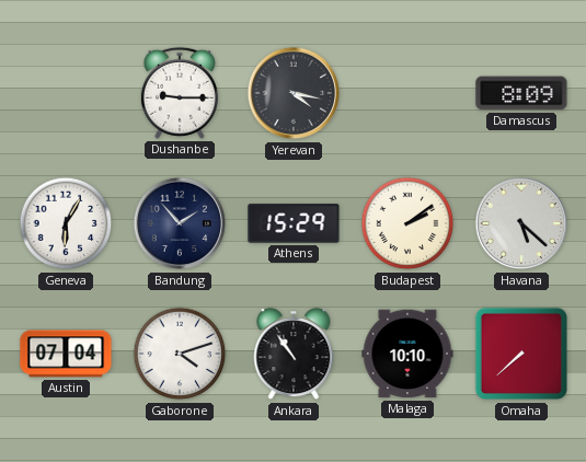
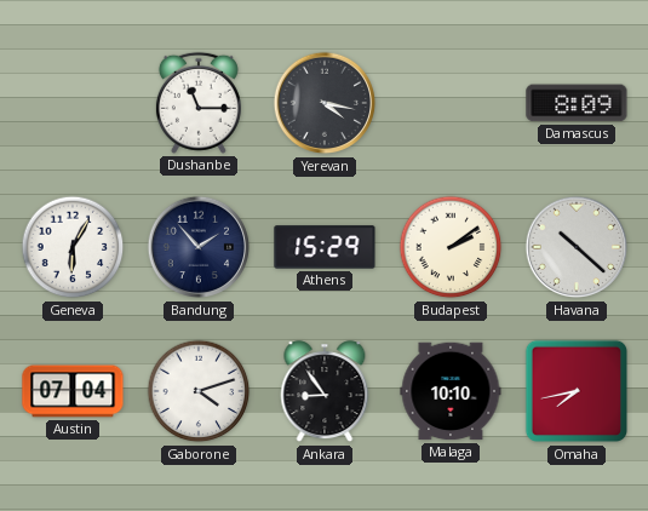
Dushanbe: 9:15 -> 11:15
Havana: 5:22 -> 10:22
Ankara: 10:54 -> 8:54
Omaha: 7:38 -> 7:43
